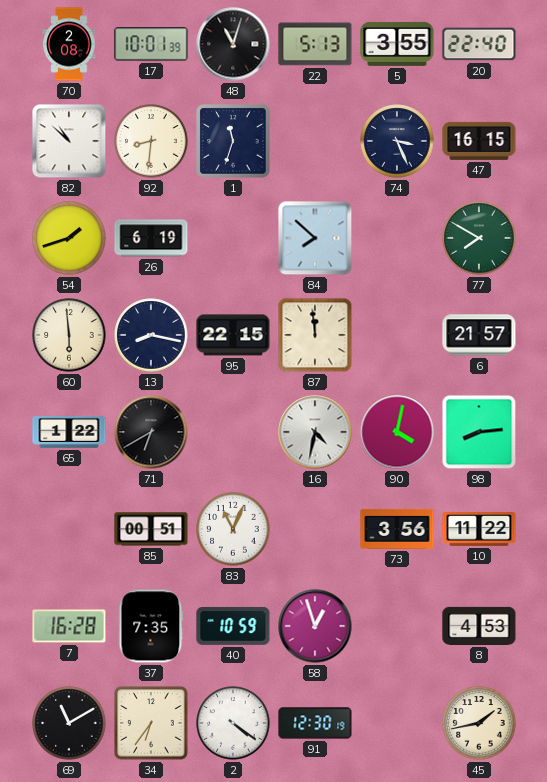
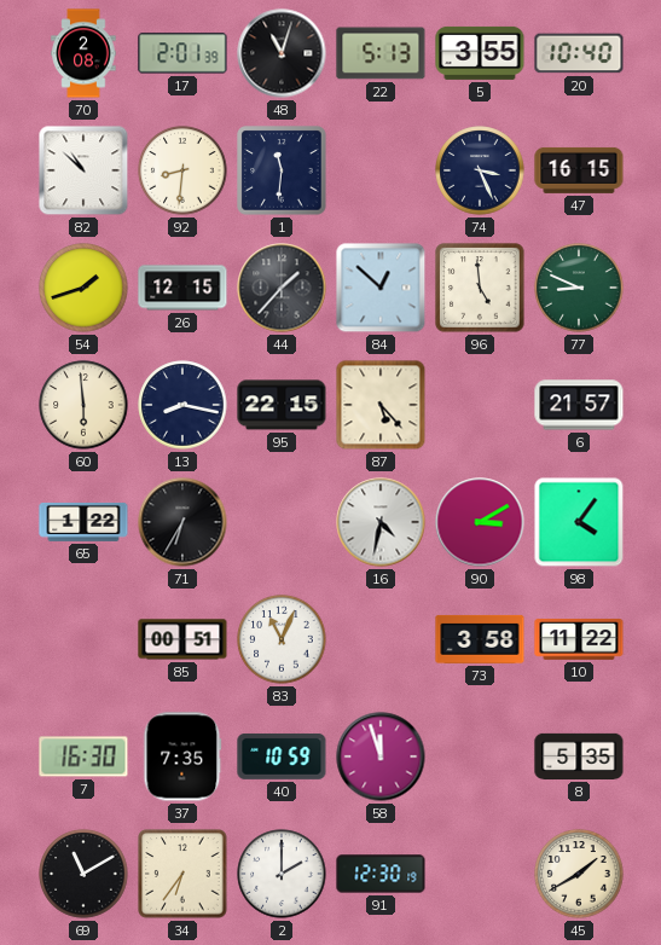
17: 10:01 -> 2:01
20: 22:40 -> 10:40
1: 11:33 -> 11:31
26: 6:19 -> 12:15
44: none -> 1:37
84: 7:52 -> 12:52
96: none -> 4:59
77: 7:50 -> 8:49
87: 11:59 -> 5:23
71: 6:40 -> 6:35
90: 4:02 -> 3:10
98: 8:14 -> 4:06
73: 3:56 -> 3:58
7: 16:28 -> 16:30
58: 12:57 -> 11:57
8: 4:53 -> 5:35
2: 4:21 -> 2:00
45: 1:43 -> 1:40
